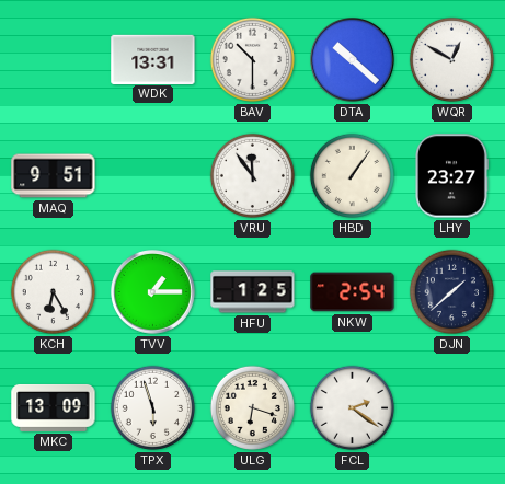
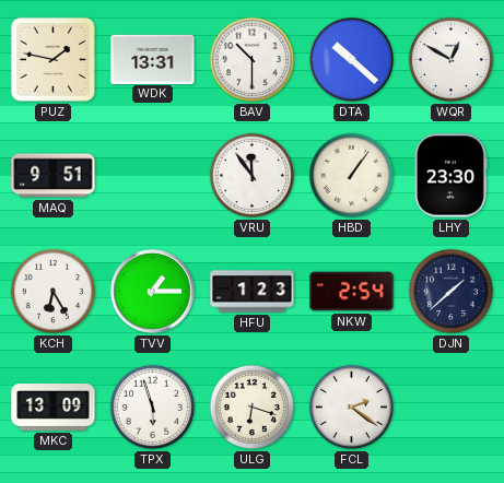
PUZ: none -> 1:47
LHY: 23:27 -> 23:30
HFU: 1:25 -> 1:23
